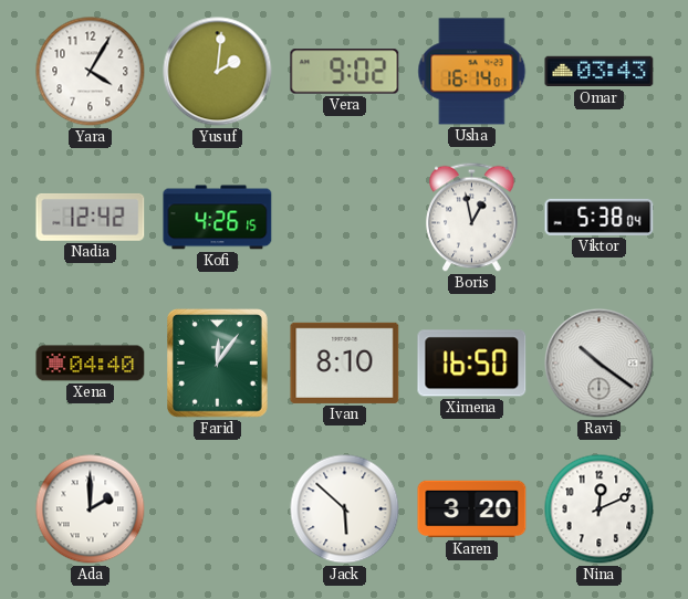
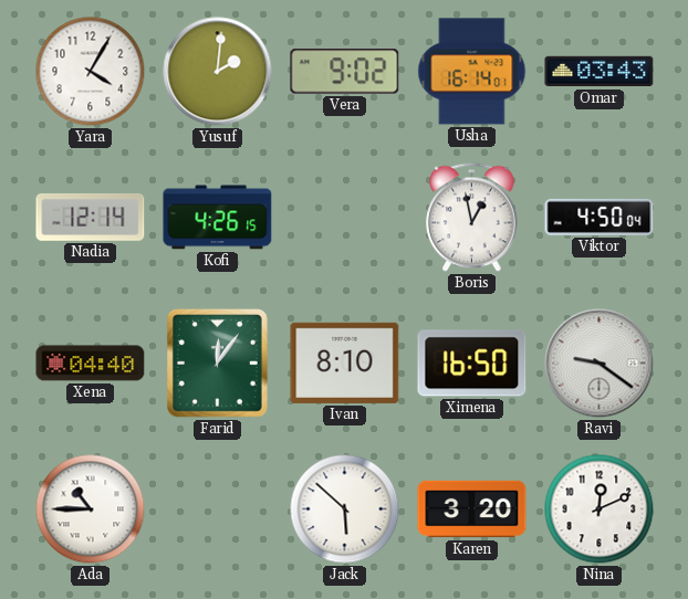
Nadia: 12:42 -> 12:14
Viktor: 5:38 -> 4:50
Ravi: 10:21 -> 9:21
Ada: 2:00 -> 10:45
